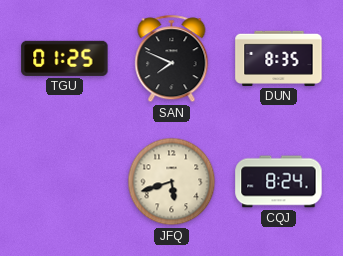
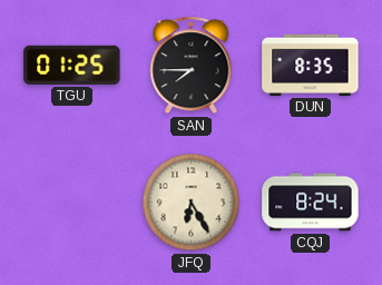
SAN: 7:49 -> 7:45
JFQ: 5:42 -> 6:25
